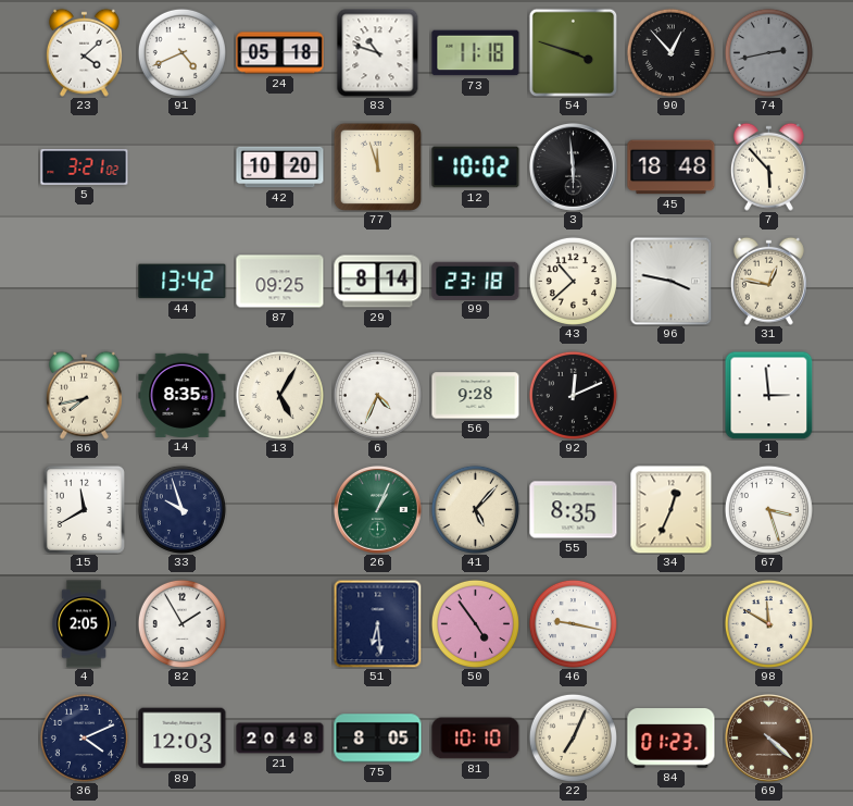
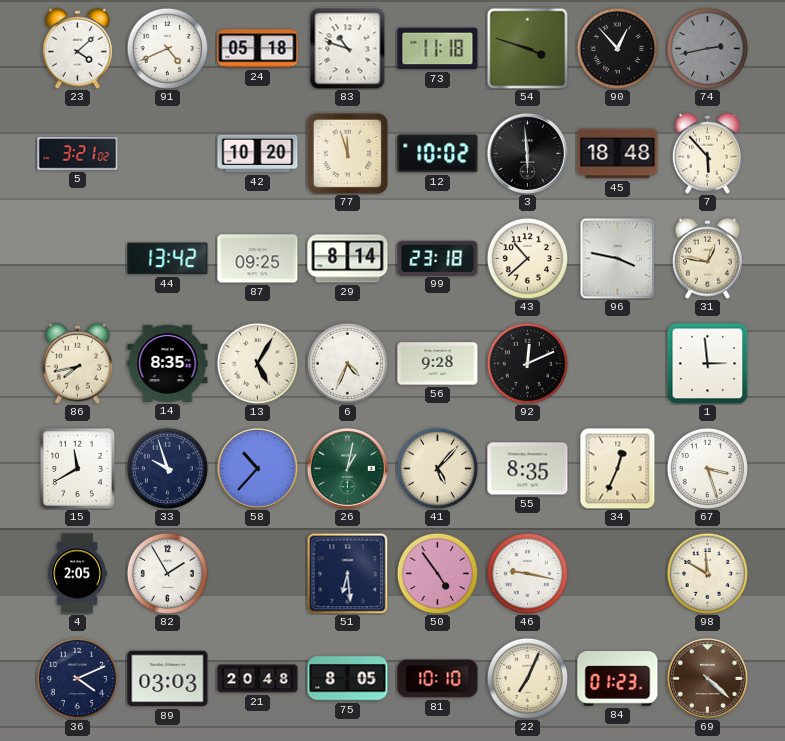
58: none -> 10:37
26: 1:04 -> 1:02
89: 12:03 -> 03:03
